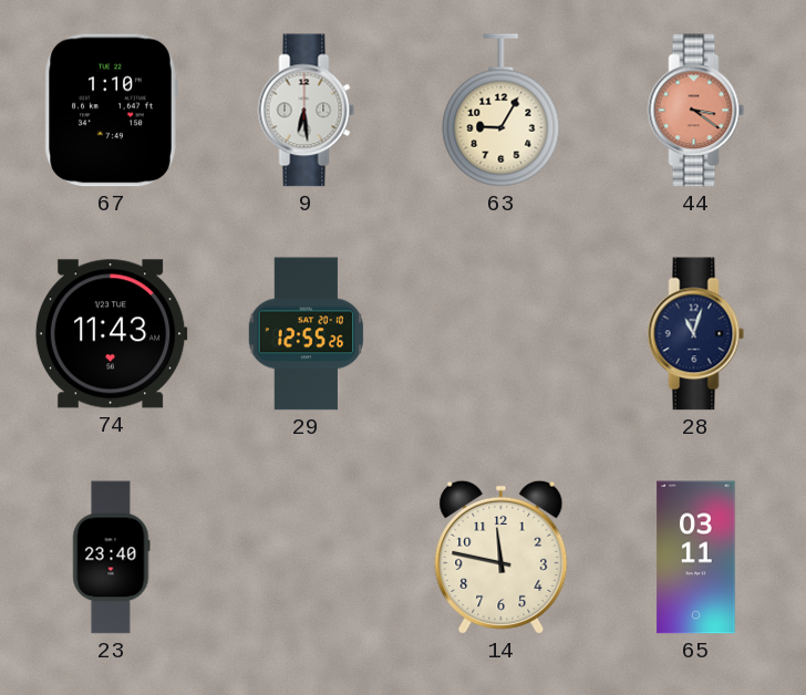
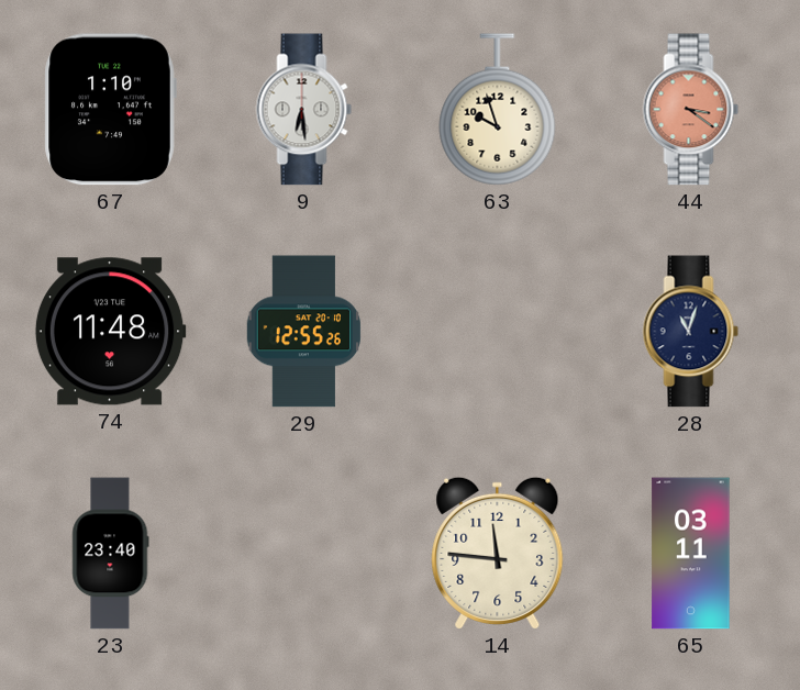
63: 9:05 -> 9:57
74: 11:43 -> 11:48
14: 11:47 -> 11:46
